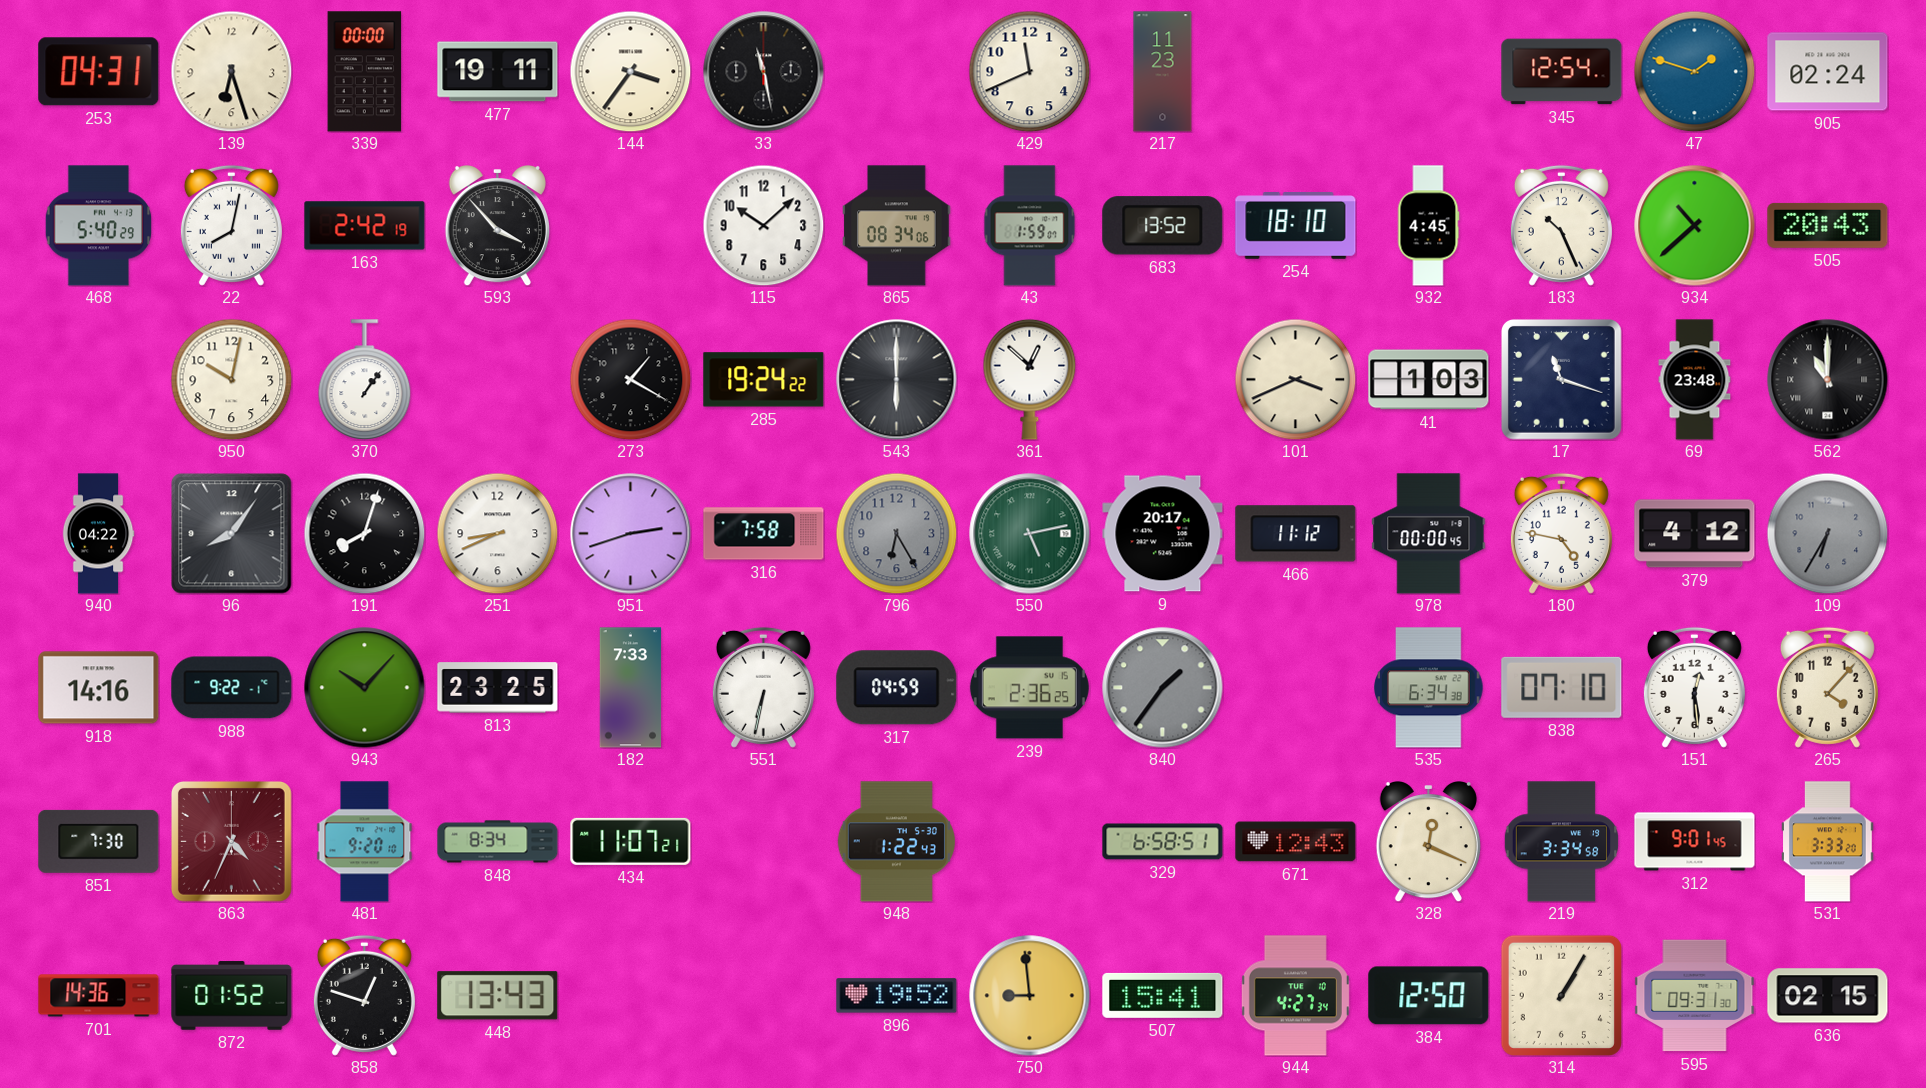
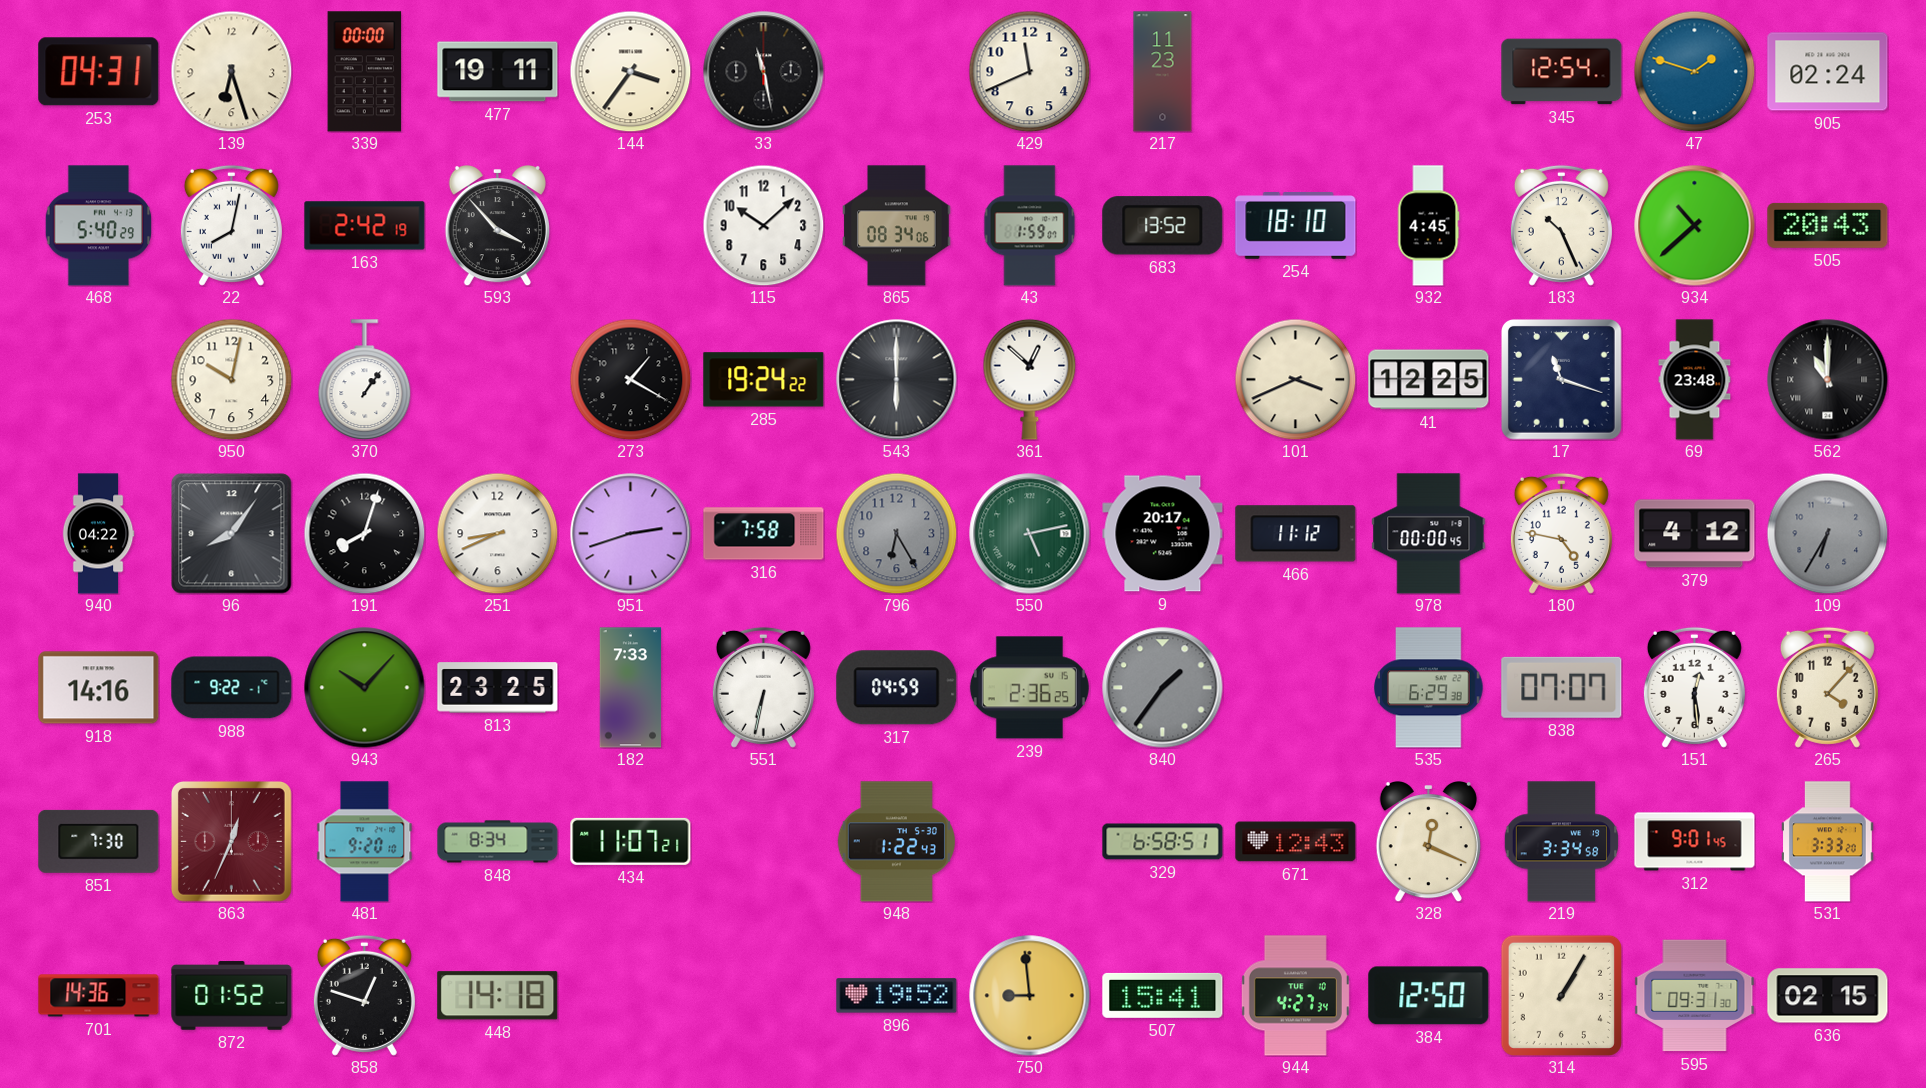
41: 1:03 -> 12:25
535: 6:34 -> 6:29
838: 07:10 -> 07:07
863: 4:34 -> 12:34
448: 13:43 -> 14:18
